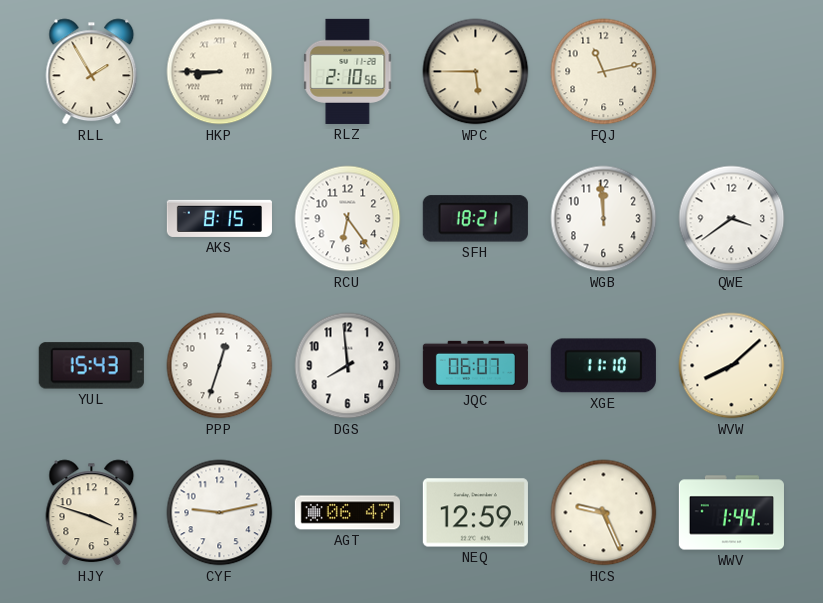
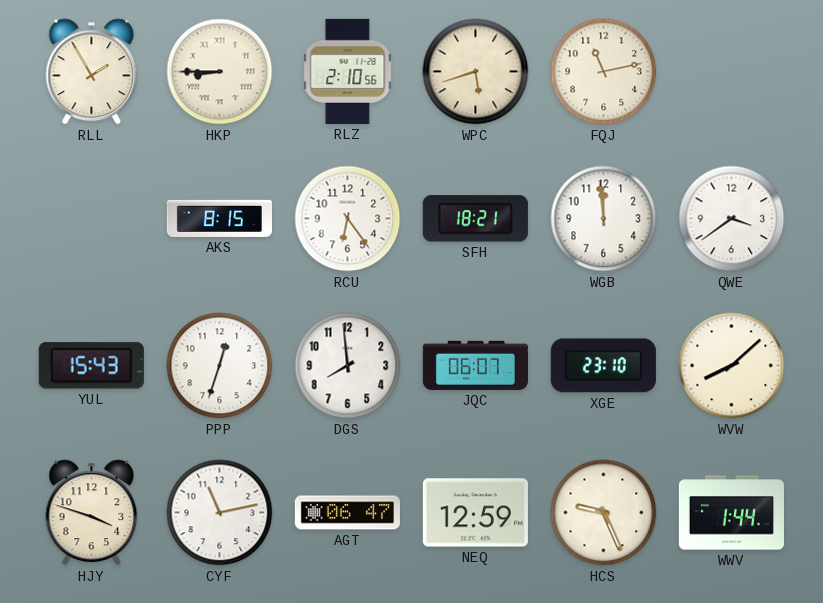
WPC: 5:45 -> 5:42
XGE: 11:10 -> 23:10
CYF: 9:13 -> 11:13
